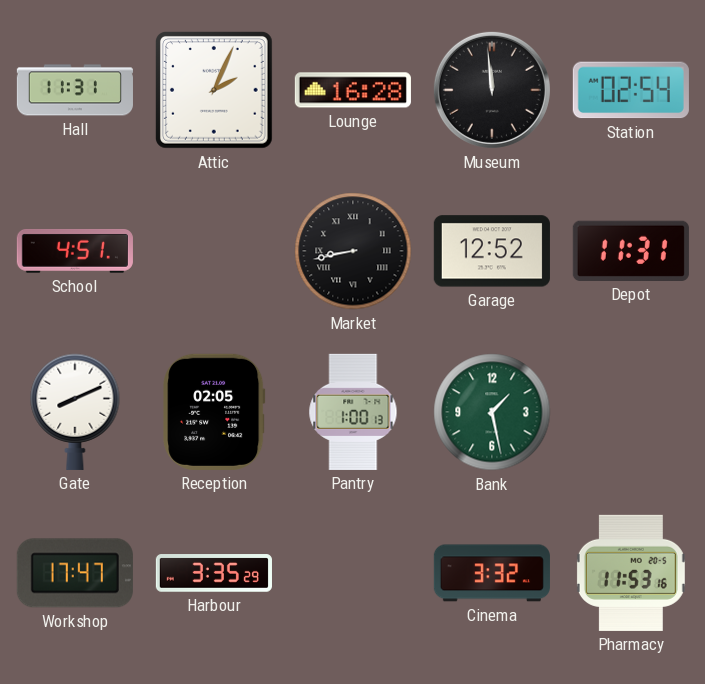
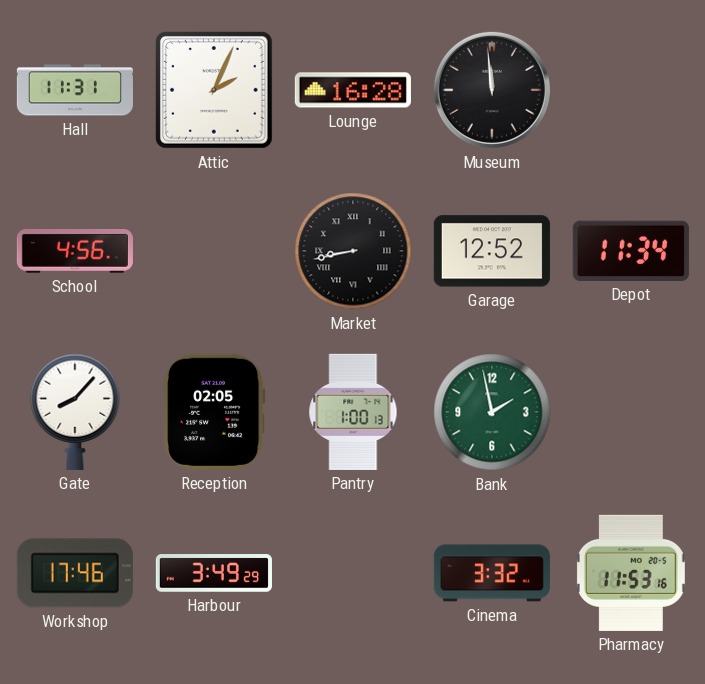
Station: 02:54 -> none
School: 4:51 -> 4:56
Depot: 11:31 -> 11:34
Gate: 8:11 -> 8:07
Bank: 1:28 -> 1:58
Workshop: 17:47 -> 17:46
Harbour: 3:35 -> 3:49
